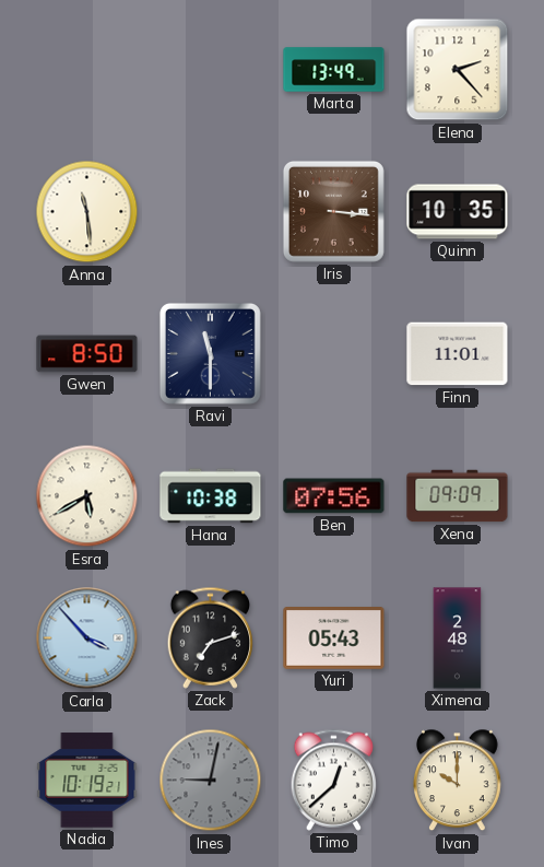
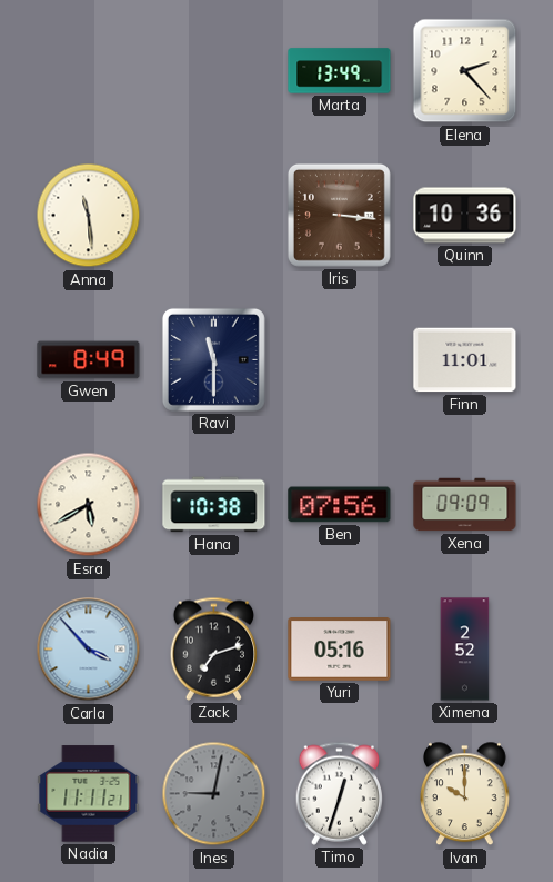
Quinn: 10:35 -> 10:36
Gwen: 8:50 -> 8:49
Yuri: 05:43 -> 05:16
Ximena: 2:48 -> 2:52
Nadia: 10:19 -> 11:11
Timo: 12:38 -> 12:33
